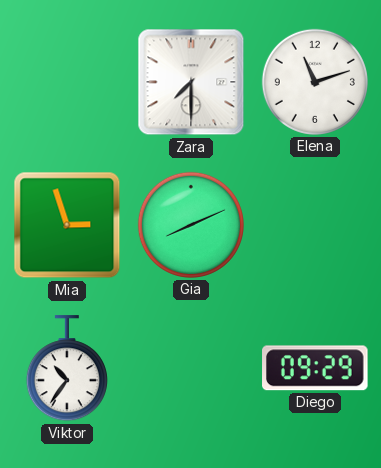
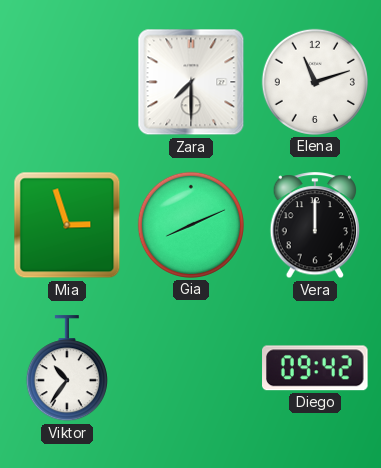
Vera: none -> 12:00
Diego: 09:29 -> 09:42
